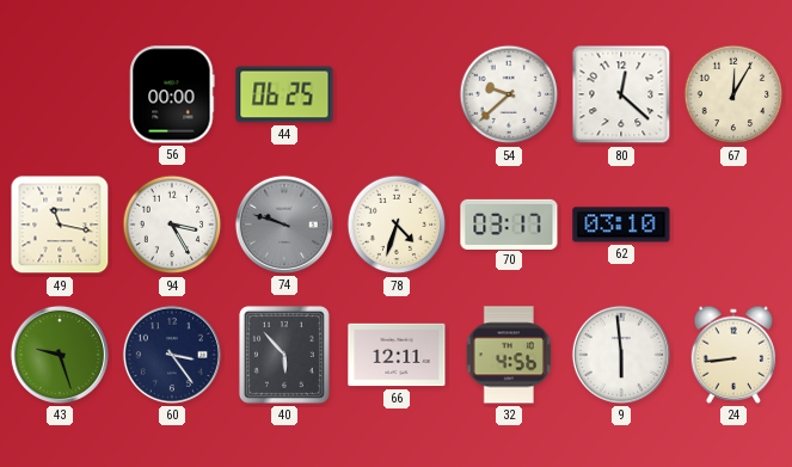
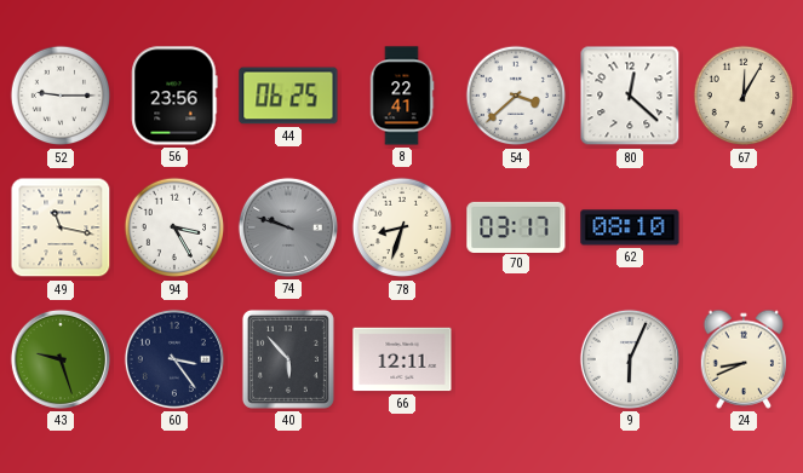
52: none -> 9:15
56: 00:00 -> 23:56
8: none -> 22:41
54: 9:38 -> 3:38
78: 4:33 -> 8:33
62: 03:10 -> 08:10
32: 4:56 -> none
9: 5:59 -> 6:04
24: 8:44 -> 8:41
